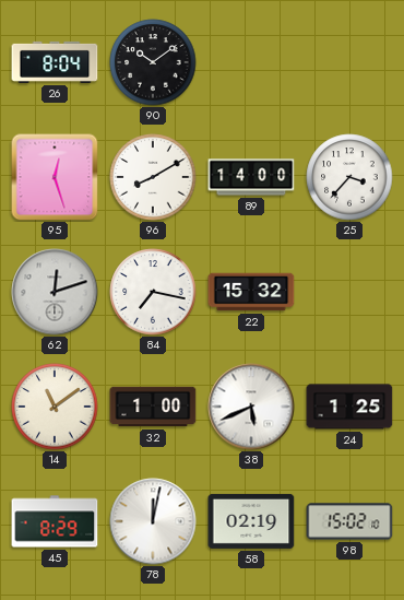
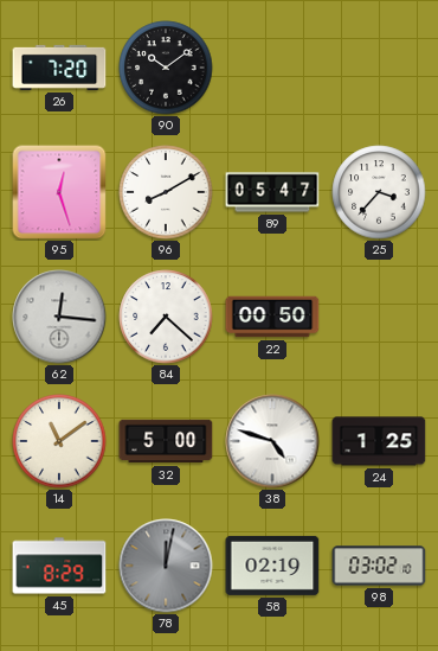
26: 8:04 -> 7:20
89: 14:00 -> 05:47
62: 12:12 -> 12:16
84: 7:17 -> 7:22
22: 15:32 -> 00:50
32: 1:00 -> 5:00
38: 5:41 -> 4:48
78 dial: white -> grey
98: 15:02 -> 03:02
